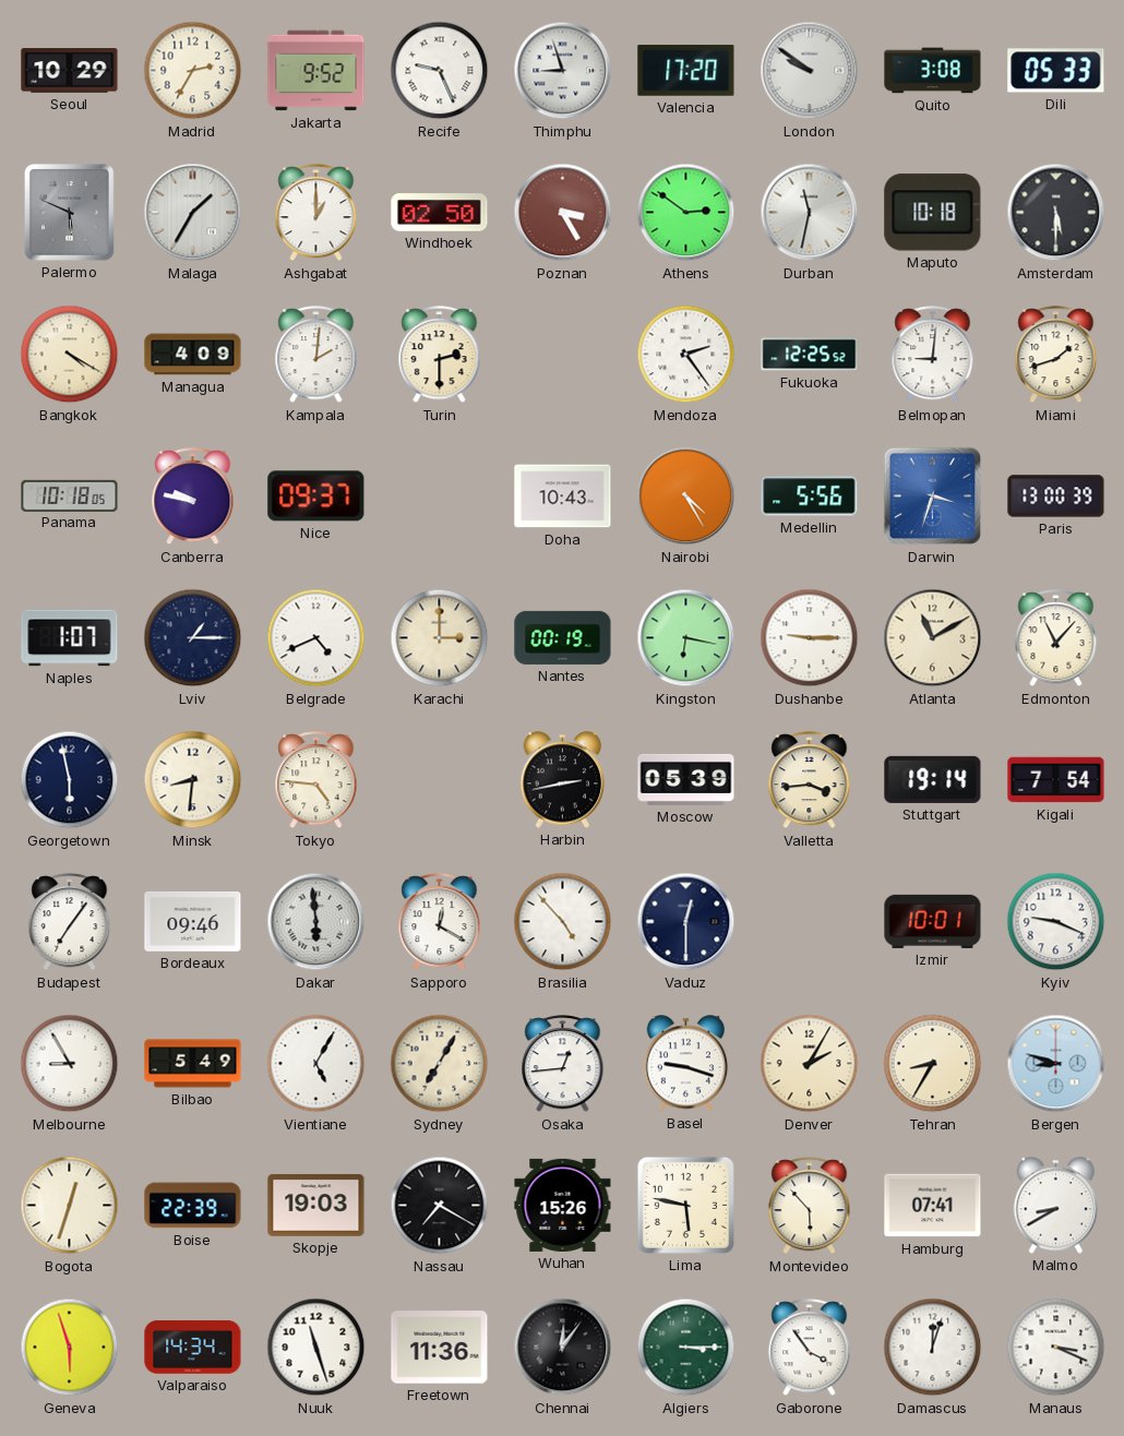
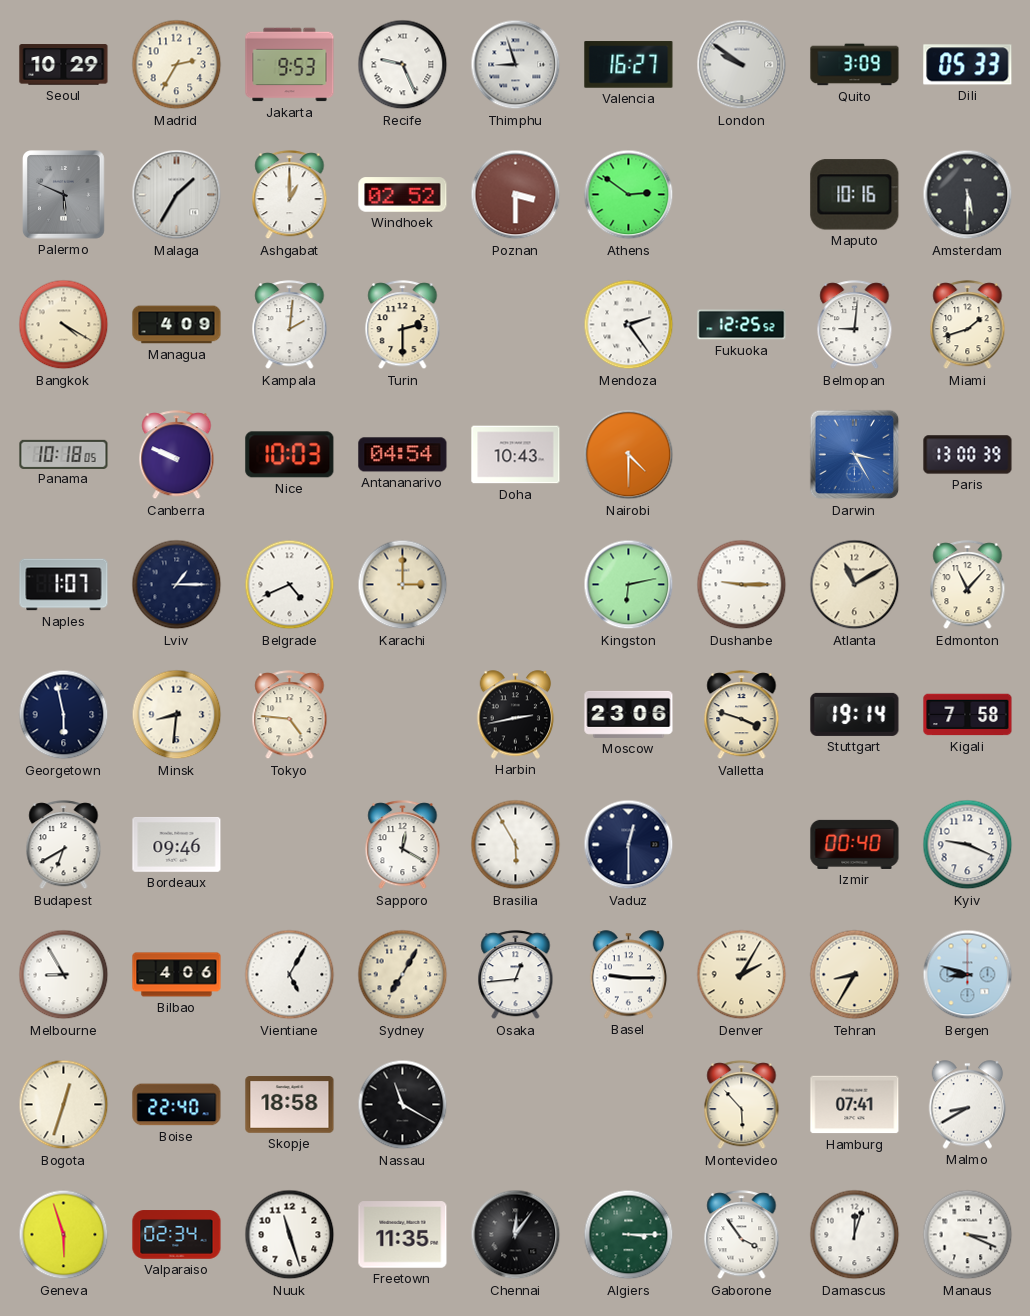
Jakarta: 9:52 -> 9:53
Valencia: 17:20 -> 16:27
Quito: 3:08 -> 3:09
Windhoek: 02:50 -> 02:52
Poznan: 3:25 -> 3:30
Durban: 11:32 -> none
Maputo: 10:18 -> 10:16
Canberra: 9:47 -> 9:49
Nice: 09:37 -> 10:03
Antananarivo: none -> 04:54
Nairobi: 4:25 -> 4:30
Medellin: 5:56 -> none
Darwin: 3:33 -> 3:25
Nantes: 00:19 -> none
Kingston: 6:17 -> 6:13
Moscow: 05:39 -> 23:06
Valletta: 3:44 -> 3:48
Kigali: 7:54 -> 7:58
Budapest: 7:06 -> 6:40
Dakar: 5:59 -> none
Brasilia: 4:53 -> 5:55
Izmir: 10:01 -> 00:40
Bilbao: 5:49 -> 4:06
Basel: 9:18 -> 9:15
Boise: 22:39 -> 22:40
Skopje: 19:03 -> 18:58
Nassau: 7:20 -> 11:20
Wuhan: 15:26 -> none
Lima: 5:47 -> none
Valparaiso: 14:34 -> 02:34
Freetown: 11:36 -> 11:35
